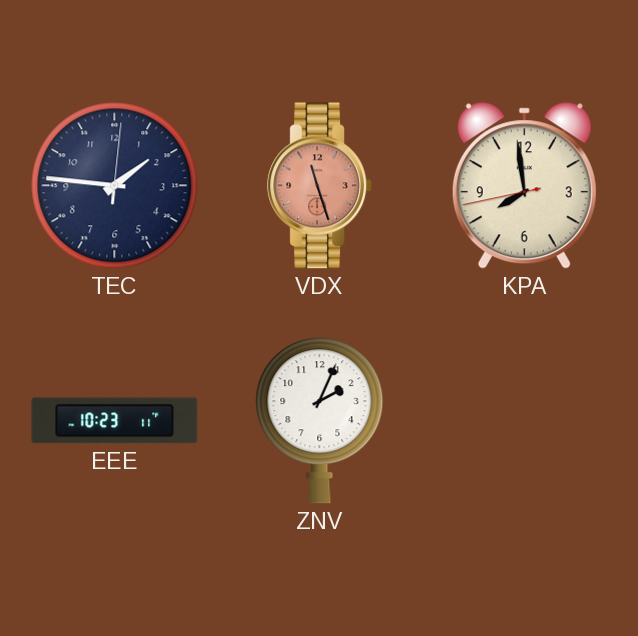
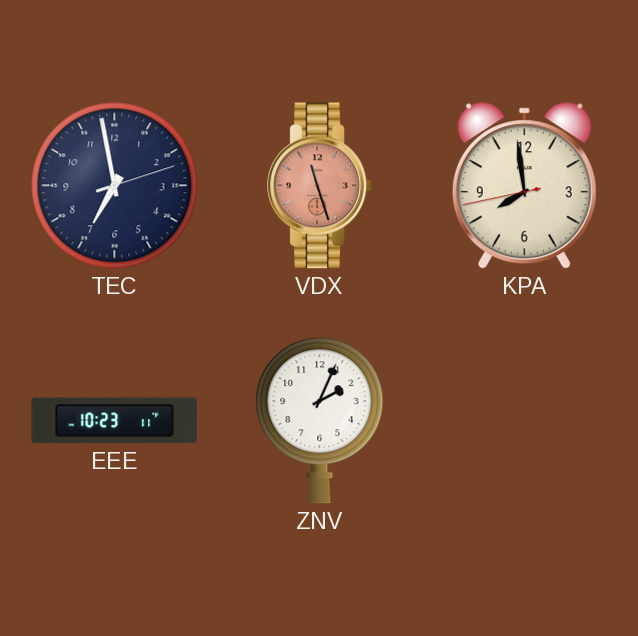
TEC: 1:46 -> 6:58
